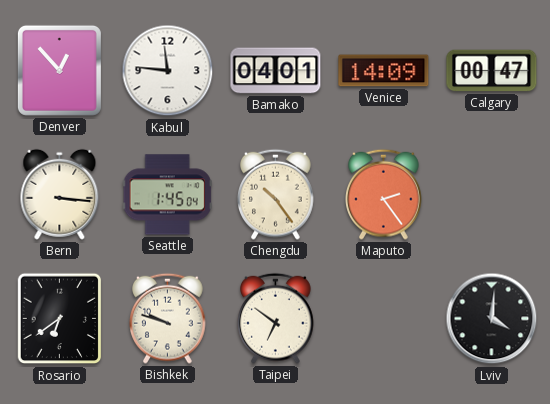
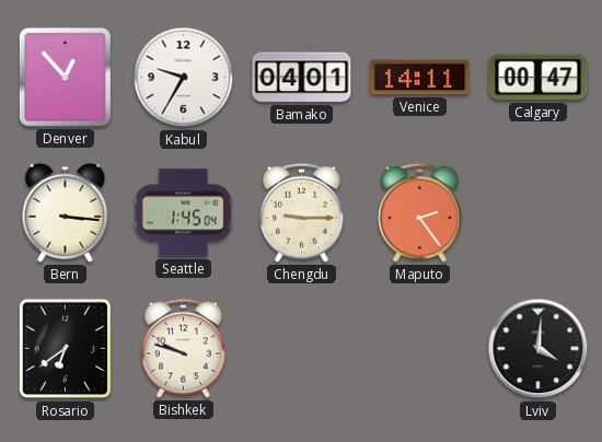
Kabul: 11:46 -> 9:35
Venice: 14:09 -> 14:11
Chengdu: 10:24 -> 9:15
Taipei: 6:51 -> none
